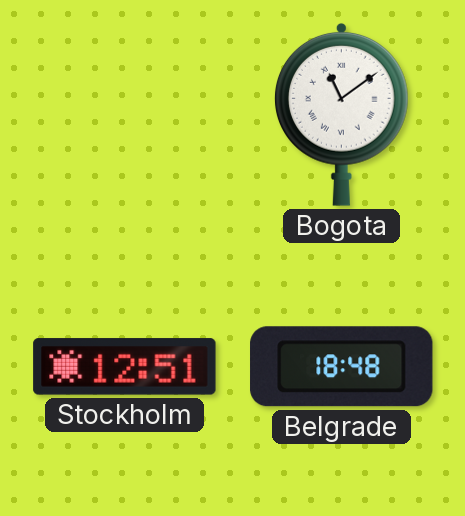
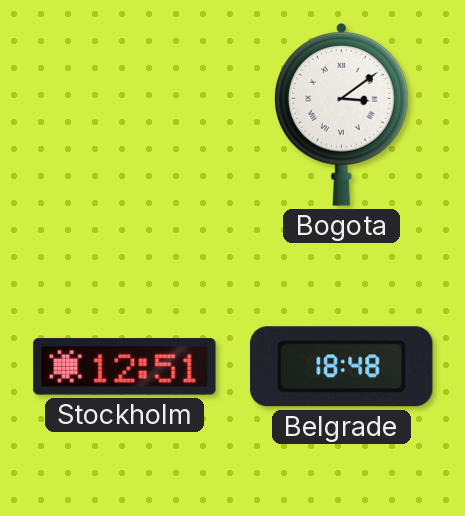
Bogota: 11:09 -> 3:09
